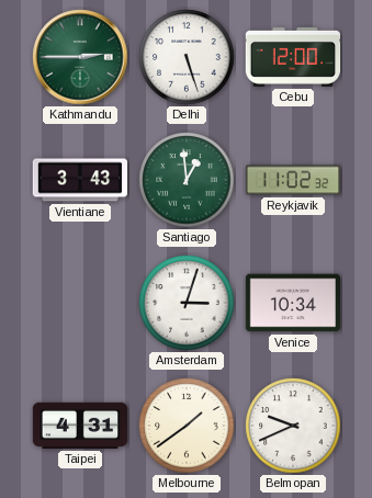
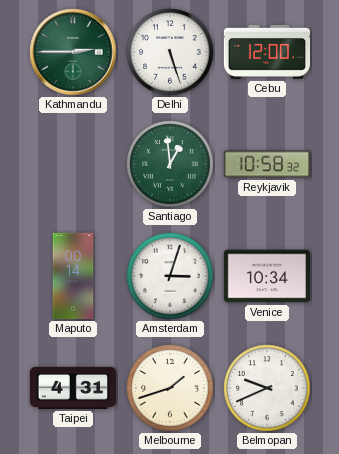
Vientiane: 3:43 -> none
Reykjavik: 11:02 -> 10:58
Maputo: none -> 00:14
Melbourne: 1:39 -> 1:42
